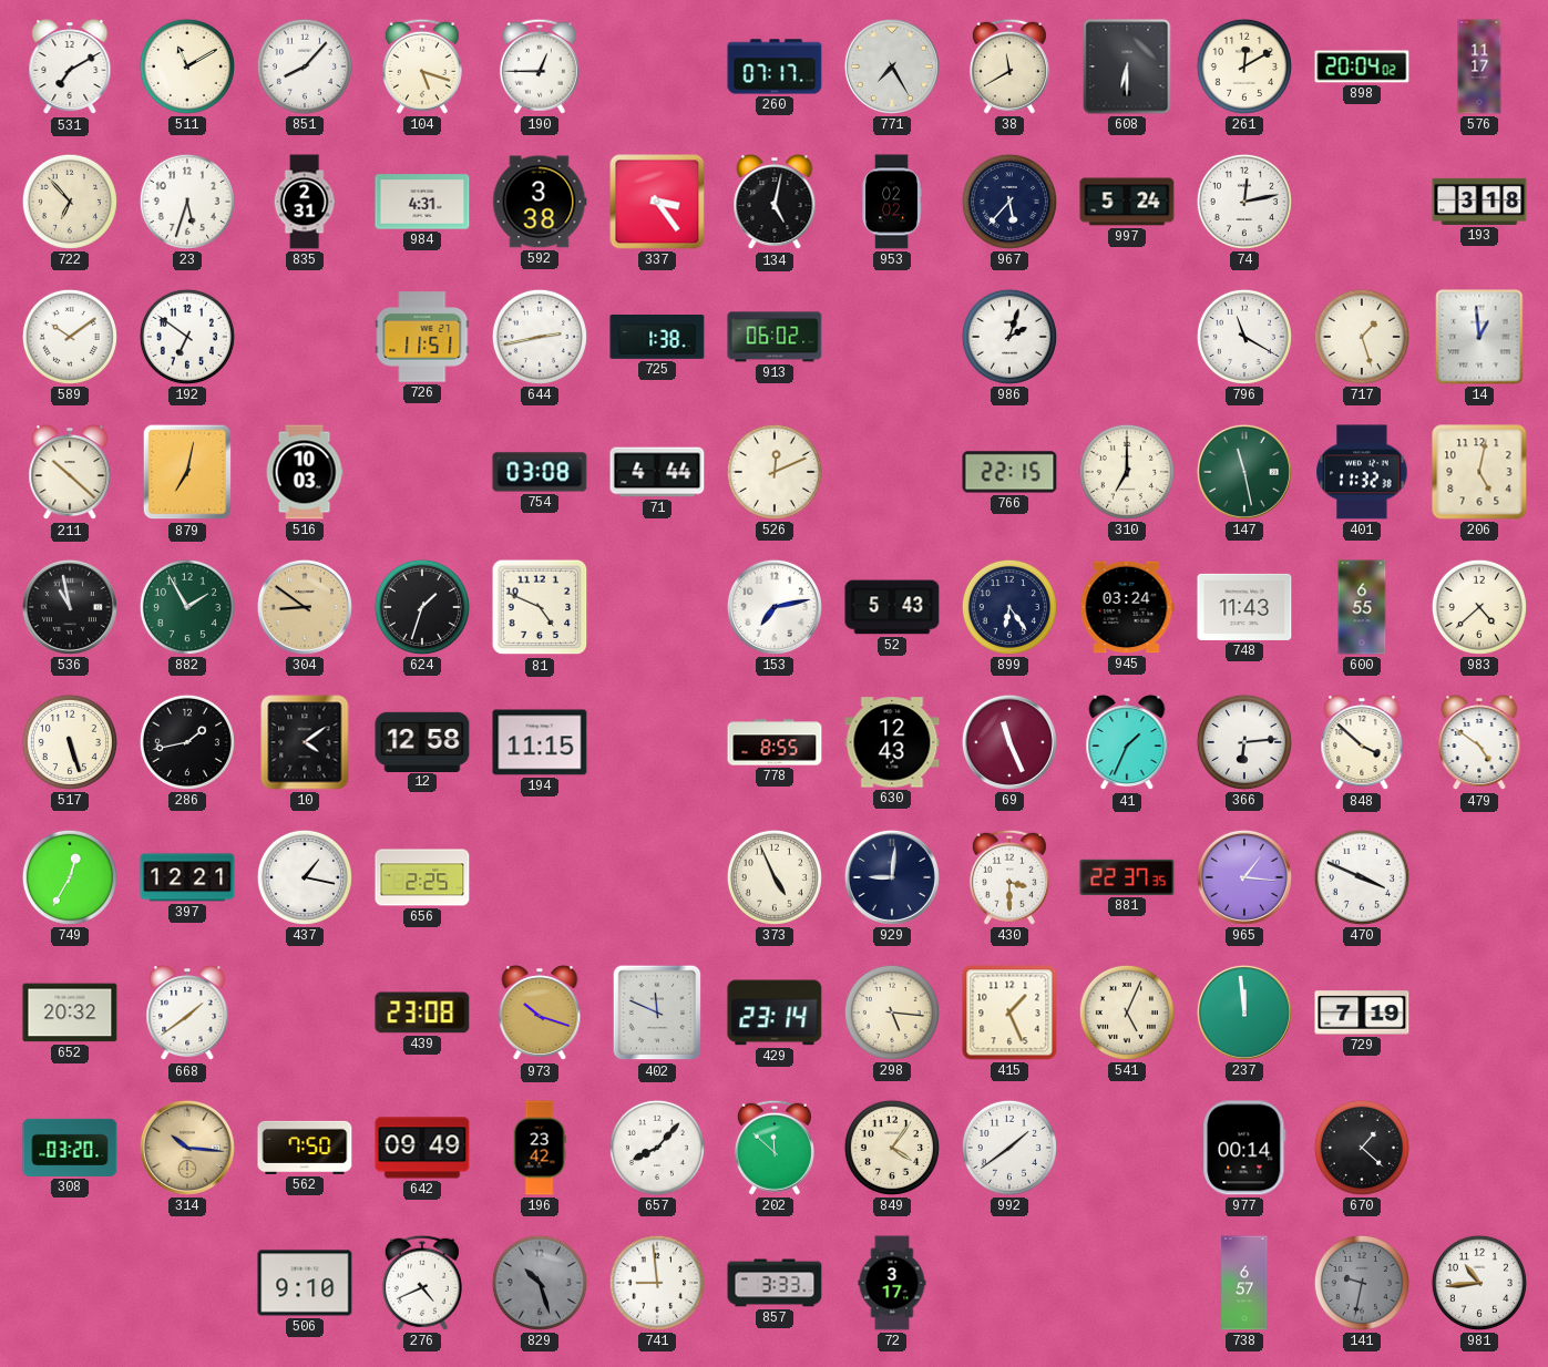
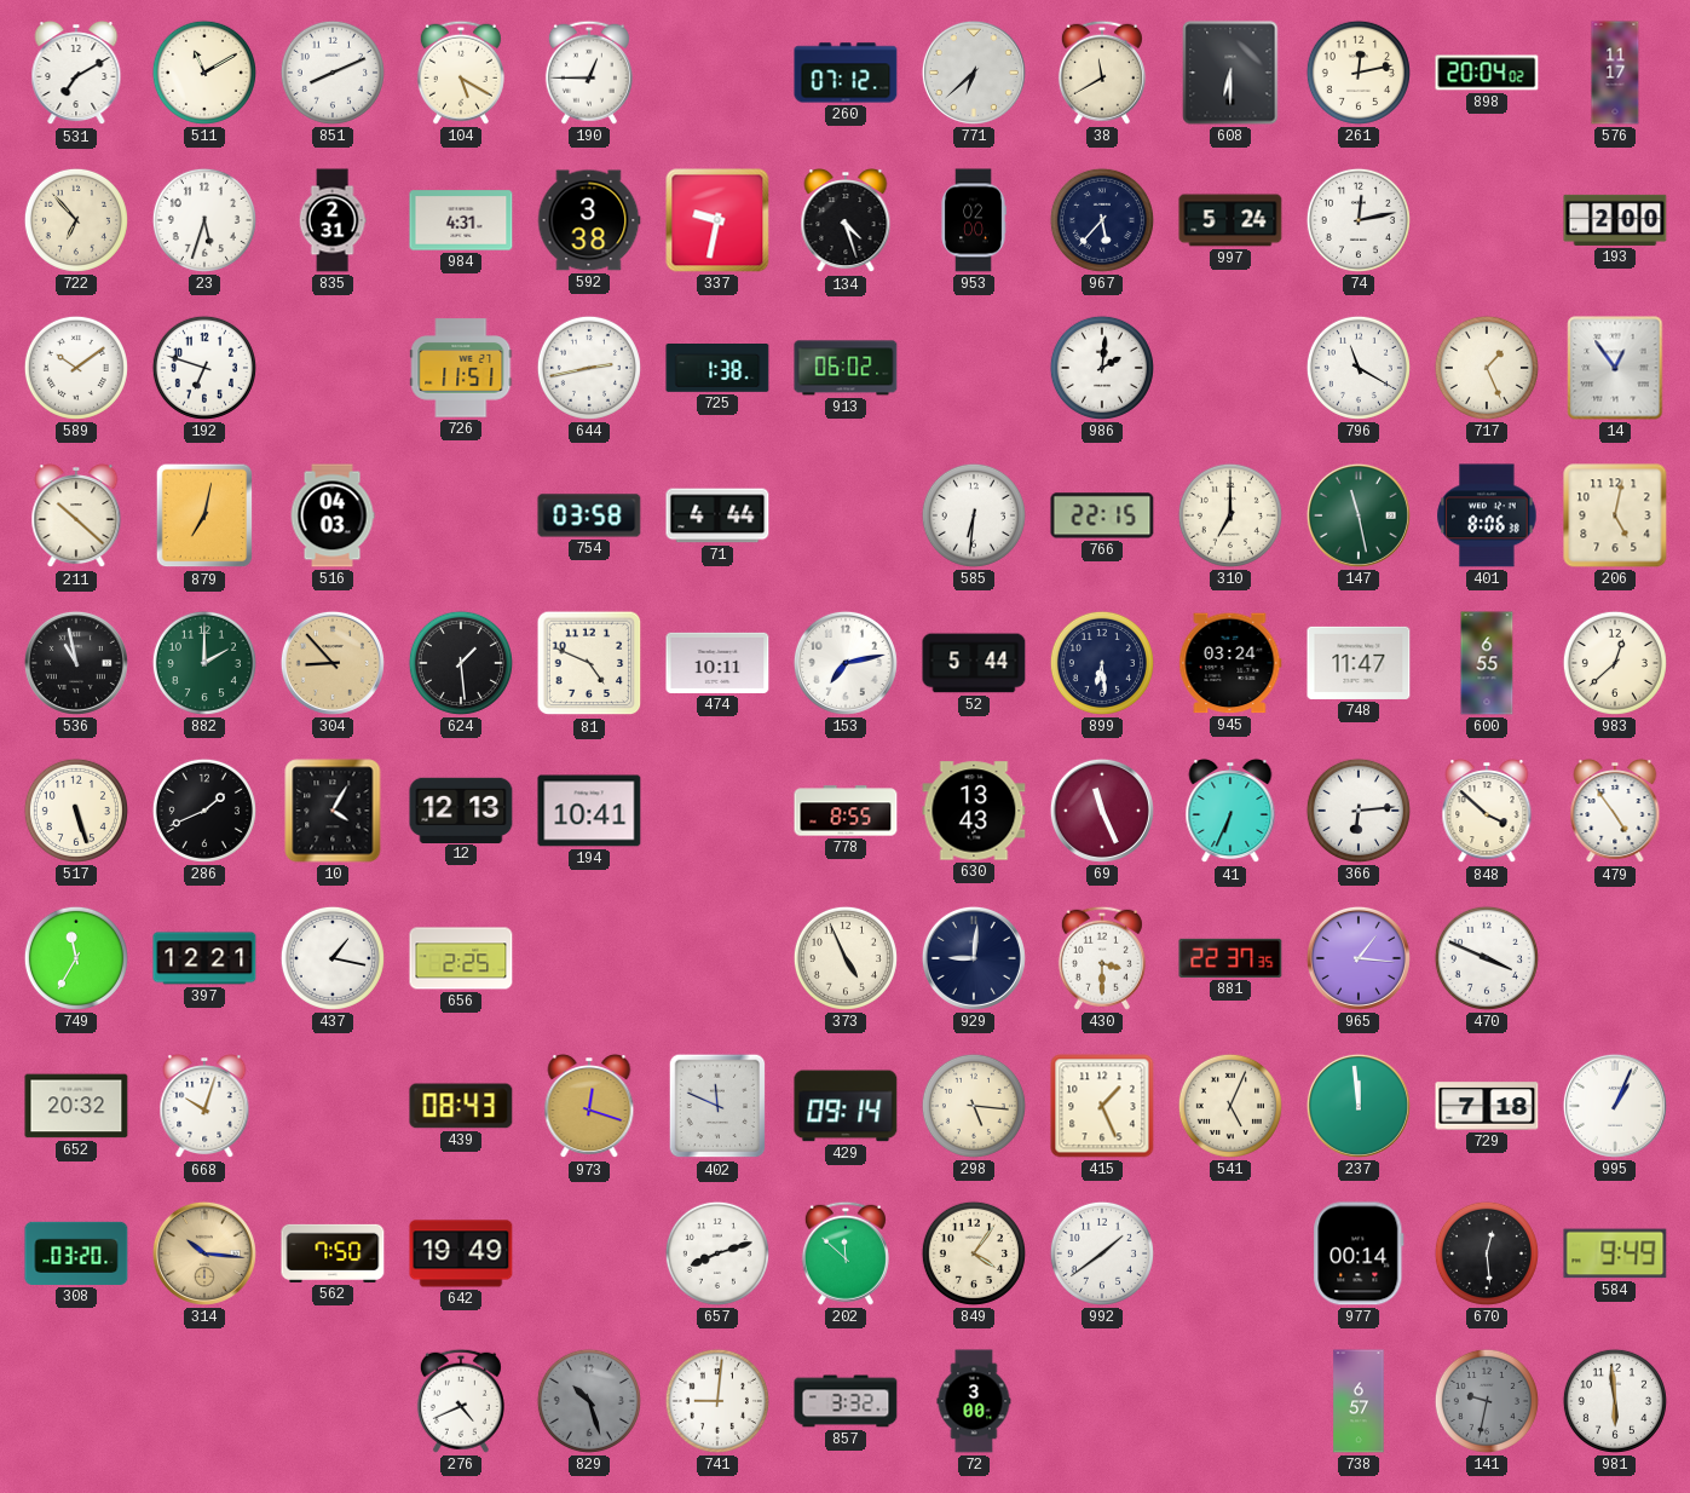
851: 8:07 -> 8:11
104: 5:18 -> 5:20
260: 07:17 -> 07:12
771: 7:25 -> 6:38
261: 12:10 -> 12:13
337: 3:24 -> 9:32
134: 5:02 -> 4:27
953: 02:02 -> 02:00
193: 3:18 -> 2:00
192: 6:51 -> 6:48
986: 2:03 -> 2:01
717: 1:27 -> 1:26
14: 12:59 -> 12:54
516: 10:03 -> 04:03
754: 03:08 -> 03:58
526: 12:11 -> none
585: none -> 6:31
401: 11:32 -> 8:06
882: 1:55 -> 2:00
304: 8:51 -> 8:53
624: 1:33 -> 1:29
474: none -> 10:11
52: 5:43 -> 5:44
899: 6:24 -> 6:29
748: 11:43 -> 11:47
983: 4:38 -> 12:38
286: 1:43 -> 1:41
10: 4:09 -> 4:05
12: 12:58 -> 12:13
194: 11:15 -> 10:41
630: 12:43 -> 13:43
41: 1:34 -> 6:34
479: 4:51 -> 4:54
749: 12:35 -> 11:35
668: 1:39 -> 10:03
439: 23:08 -> 08:43
973: 10:18 -> 12:18
429: 23:14 -> 09:14
729: 7:19 -> 7:18
995: none -> 1:04
642: 09:49 -> 19:49
196: 23:42 -> none
657: 8:07 -> 8:12
670: 1:22 -> 12:29
584: none -> 9:49
506: 9:10 -> none
741: 8:59 -> 9:01
857: 3:33 -> 3:32
72: 3:17 -> 3:00
981: 10:44 -> 5:59
